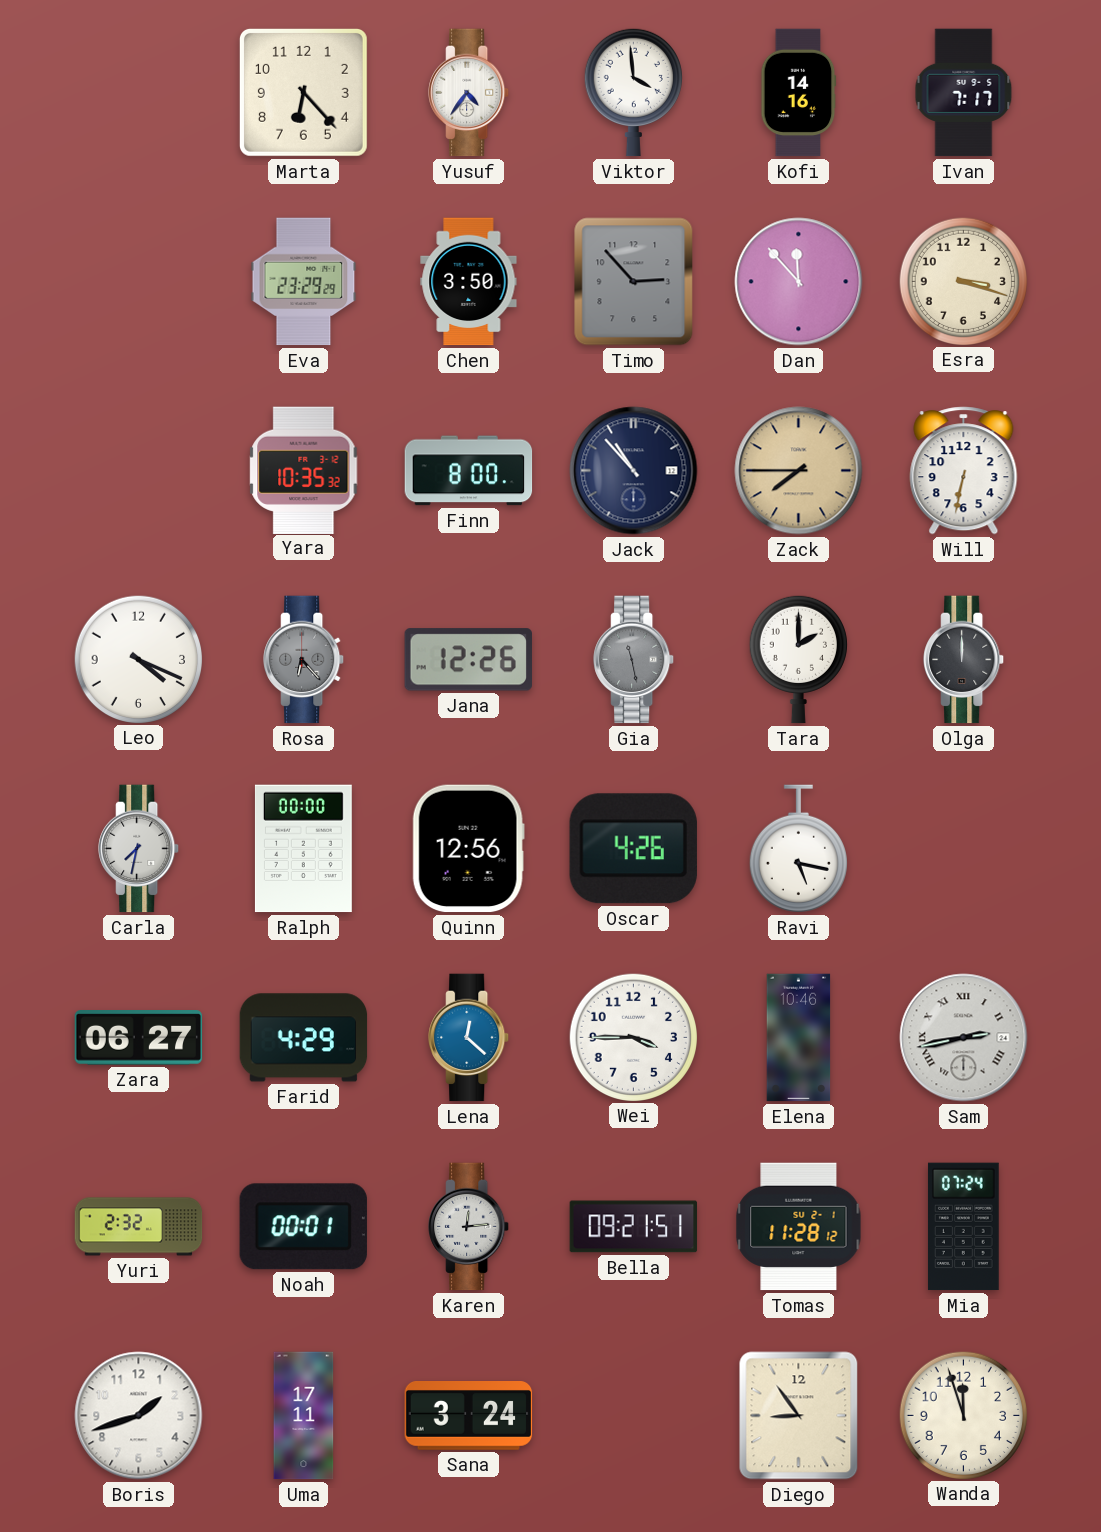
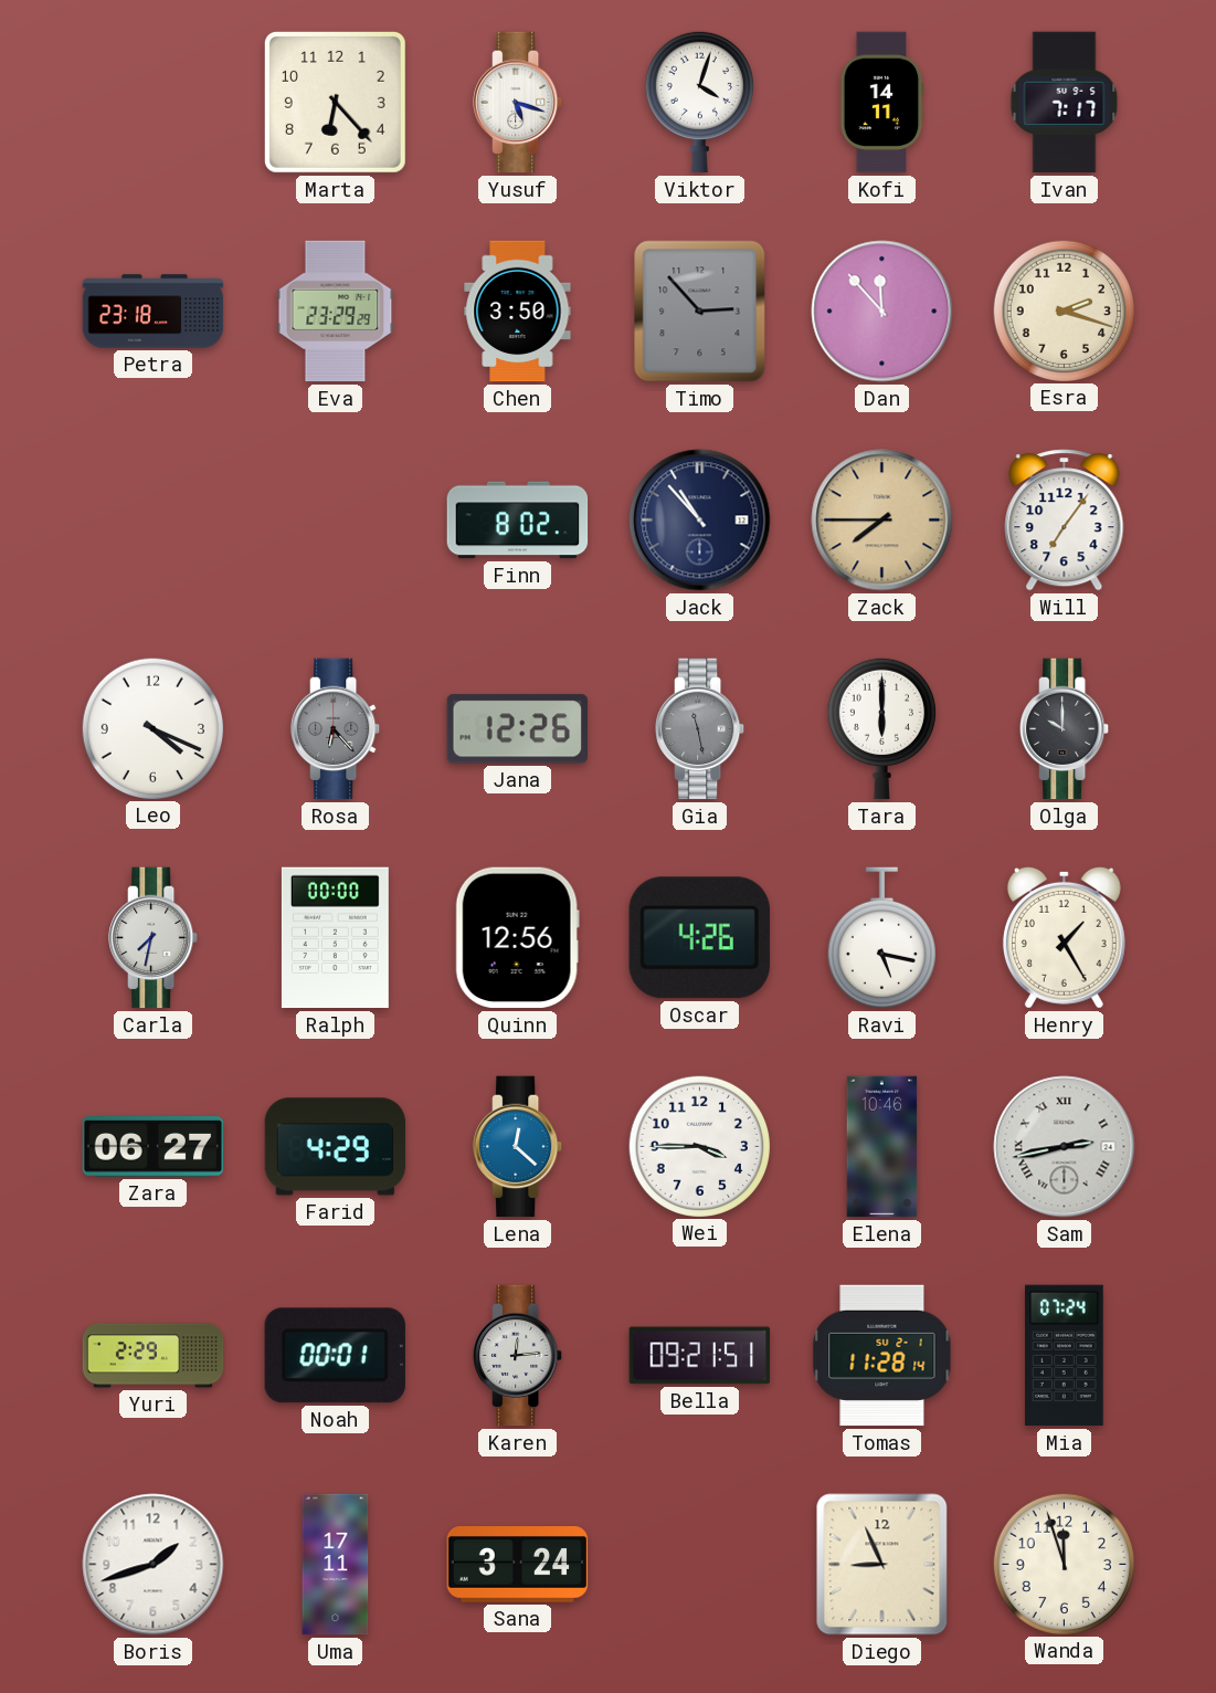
Yusuf: 4:36 -> 5:18
Viktor: 3:59 -> 4:03
Kofi: 14:16 -> 14:11
Petra: none -> 23:18
Esra: 3:18 -> 2:18
Yara: 10:35 -> none
Finn: 8:00 -> 8:02
Will: 6:32 -> 7:06
Tara: 2:00 -> 6:00
Olga: 12:00 -> 10:00
Henry: none -> 1:25
Yuri: 2:32 -> 2:29
Tomas: 11:28:12 -> 11:28:14
Diego: 8:54 -> 8:56
